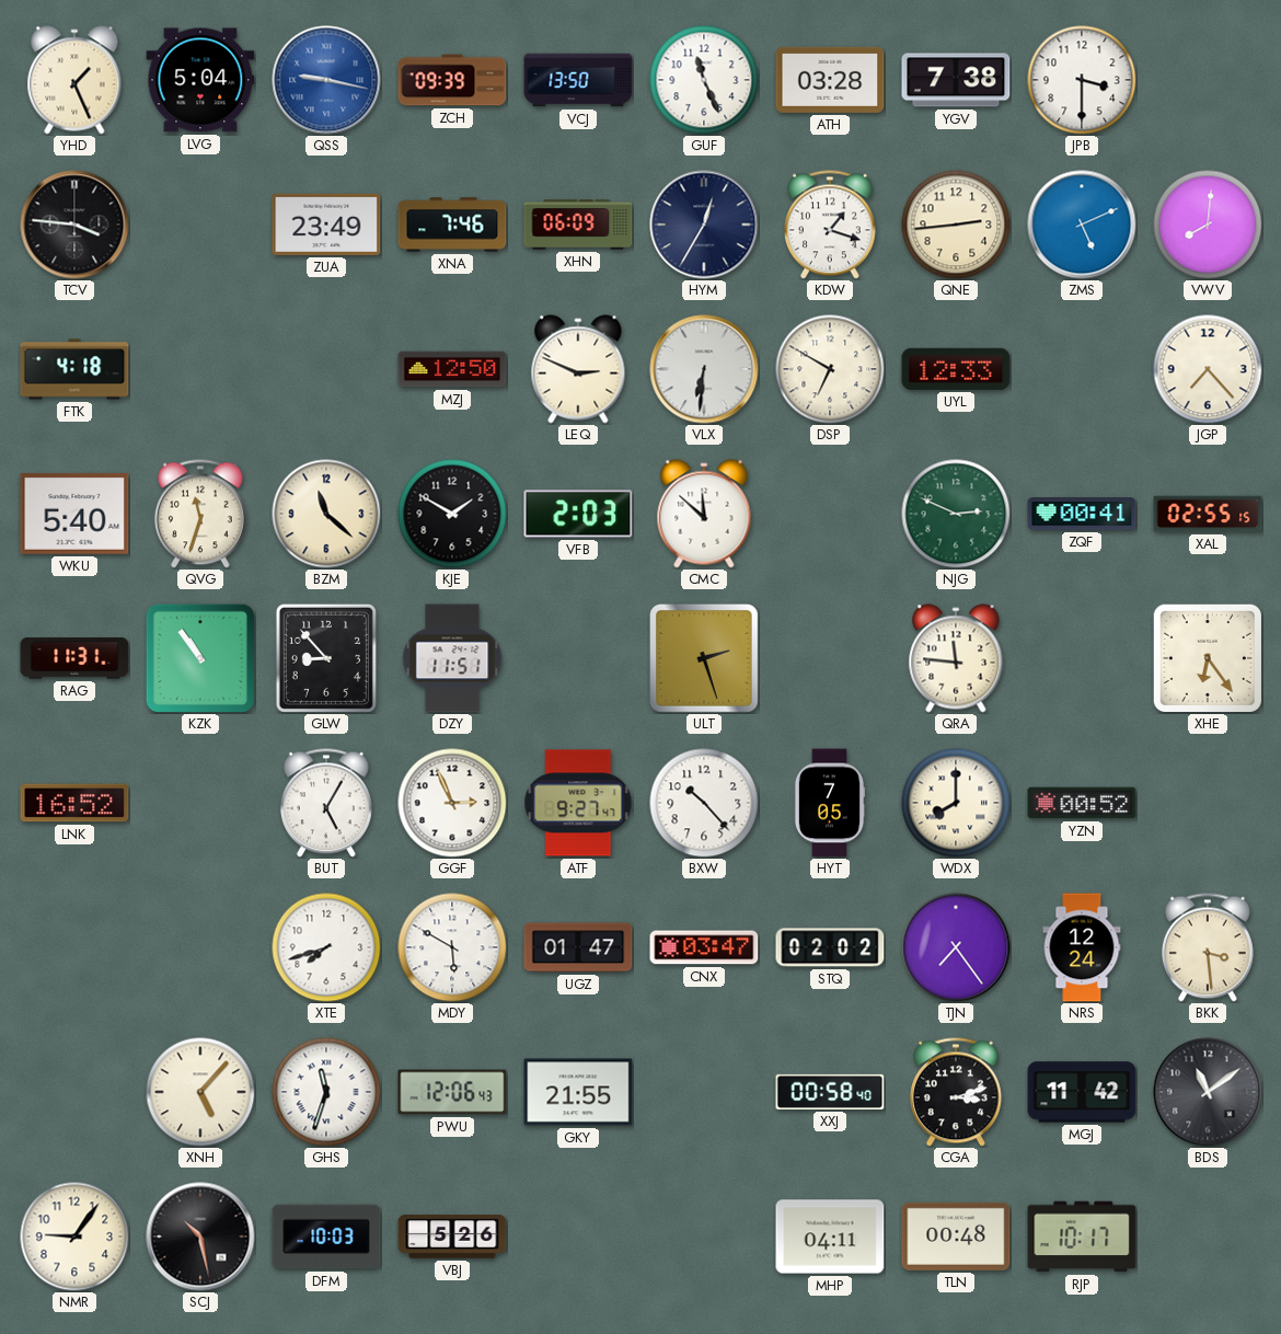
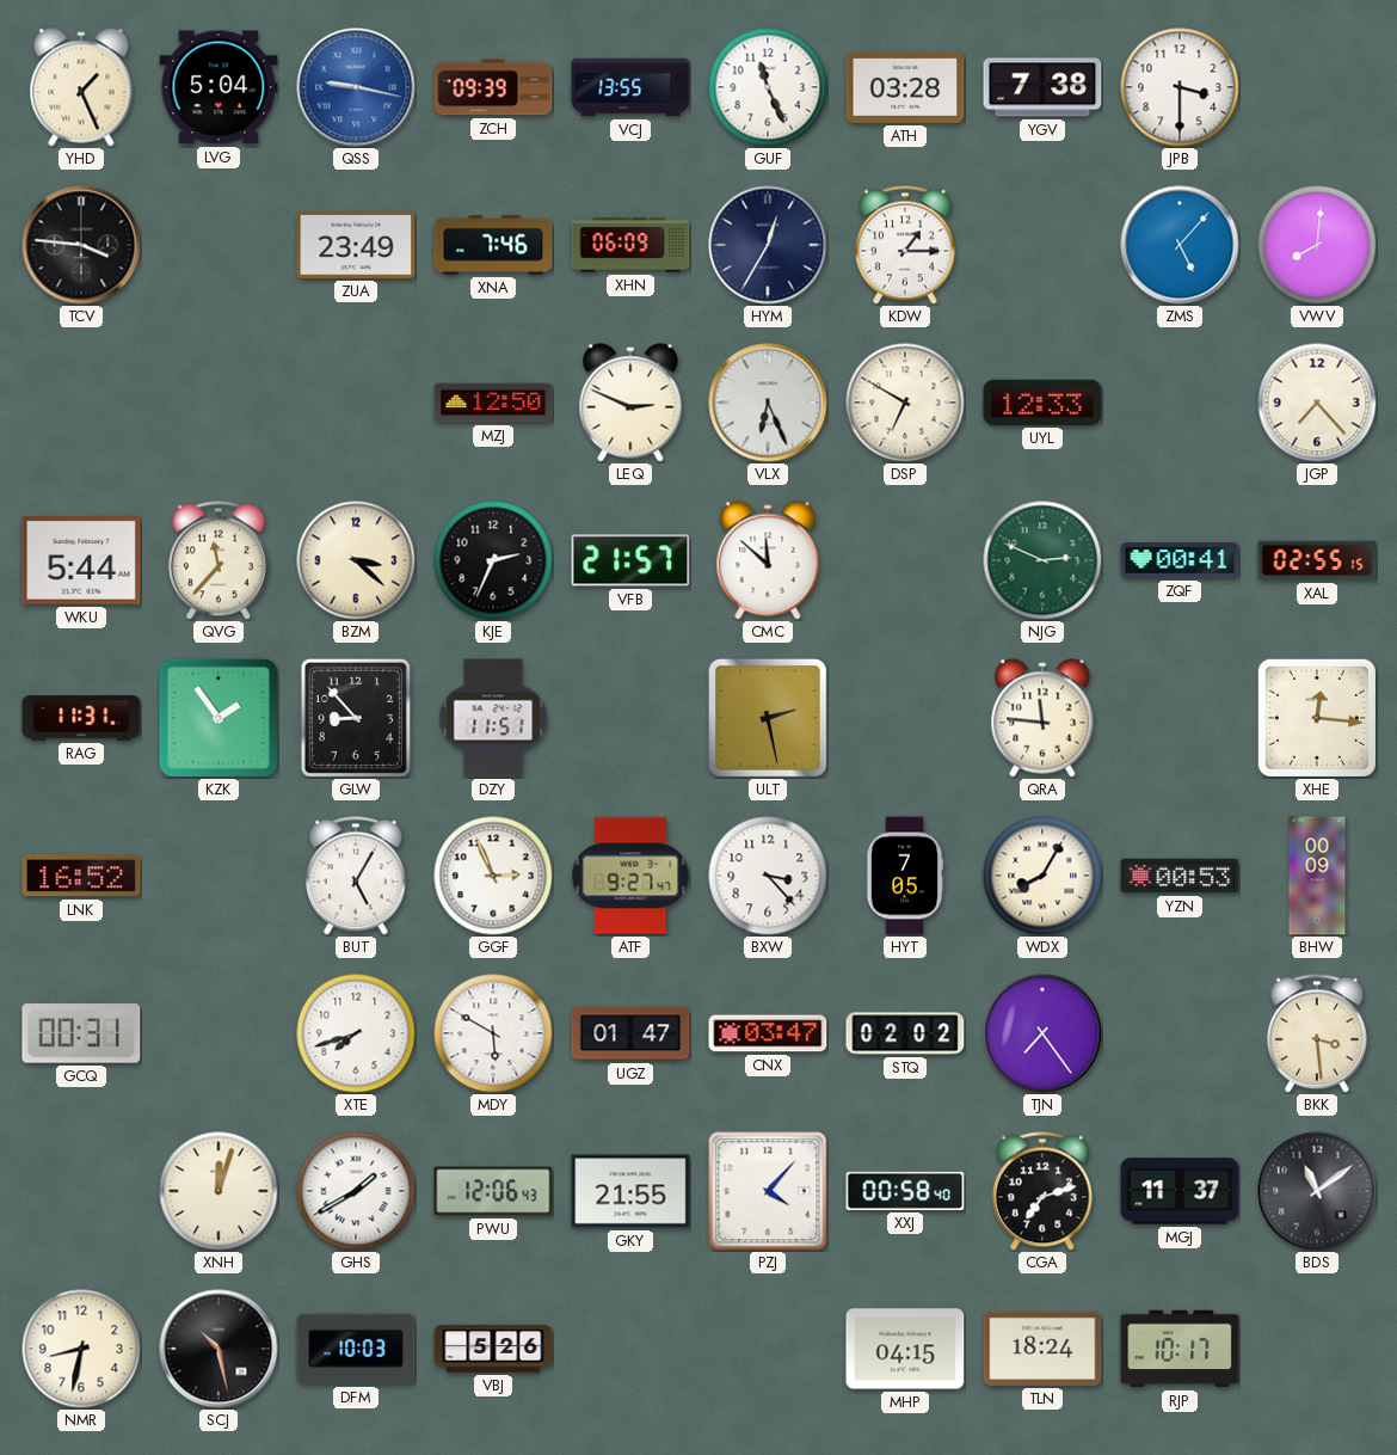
VCJ: 13:50 -> 13:55
KDW: 1:18 -> 1:15
QNE: 2:44 -> none
ZMS: 5:11 -> 5:07
FTK: 4:18 -> none
VLX: 6:31 -> 6:26
WKU: 5:40 -> 5:44
QVG: 11:33 -> 11:37
BZM: 11:22 -> 3:22
KJE: 1:50 -> 2:34
VFB: 2:03 -> 21:57
KZK: 10:54 -> 1:54
ULT: 2:27 -> 2:28
XHE: 6:24 -> 12:16
BXW: 10:23 -> 3:23
WDX: 8:00 -> 8:05
YZN: 00:52 -> 00:53
BHW: none -> 00:09
GCQ: none -> 00:31
NRS: 12:24 -> none
XNH: 5:07 -> 12:03
GHS: 11:33 -> 1:40
PZJ: none -> 4:07
CGA: 3:12 -> 7:12
MGJ: 11:42 -> 11:37
NMR: 9:06 -> 8:32
MHP: 04:11 -> 04:15
TLN: 00:48 -> 18:24
